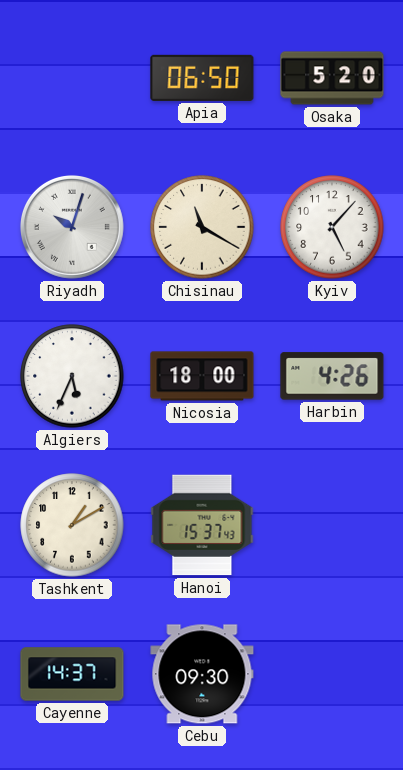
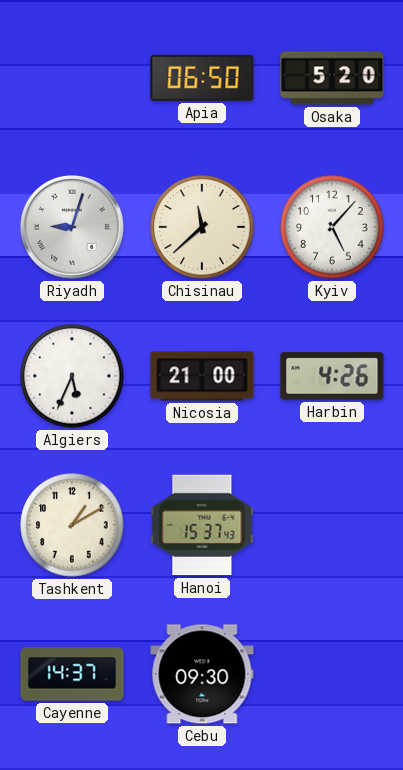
Riyadh: 10:03 -> 9:03
Chisinau: 11:20 -> 11:38
Nicosia: 18:00 -> 21:00
